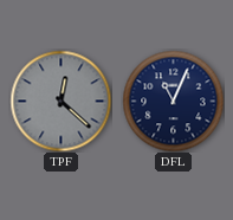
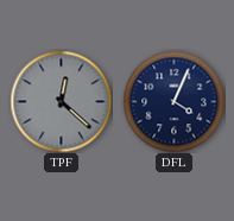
DFL: 11:04 -> 4:04
